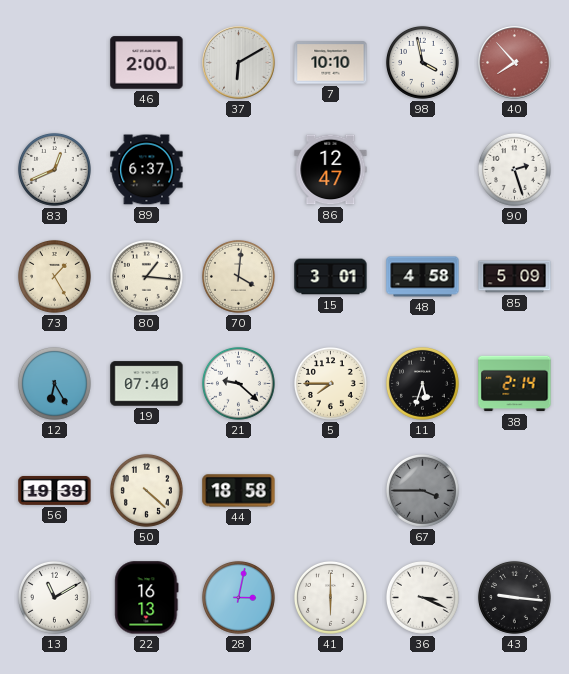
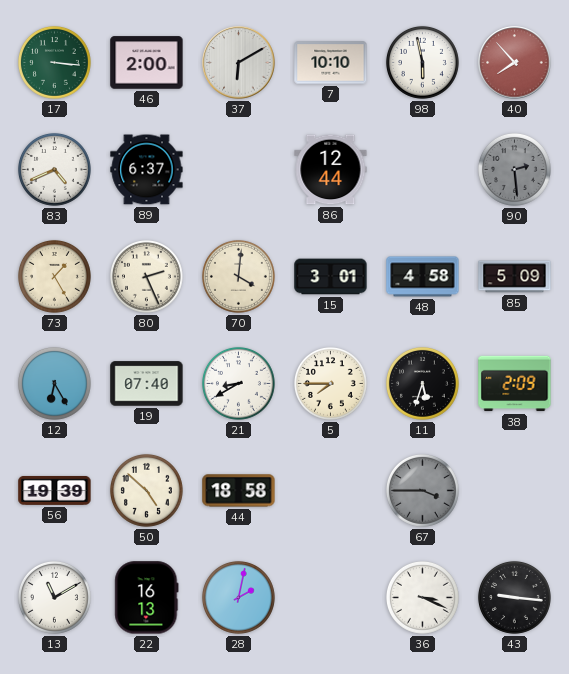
17: none -> 3:16
98: 3:58 -> 5:58
83: 12:41 -> 4:41
86: 12:47 -> 12:44
90: 2:27 -> 2:29
90 dial: white -> grey
80: 1:16 -> 2:26
21: 9:22 -> 8:40
38: 2:14 -> 2:09
50: 4:22 -> 4:52
28: 3:02 -> 2:02
41: 6:00 -> none
